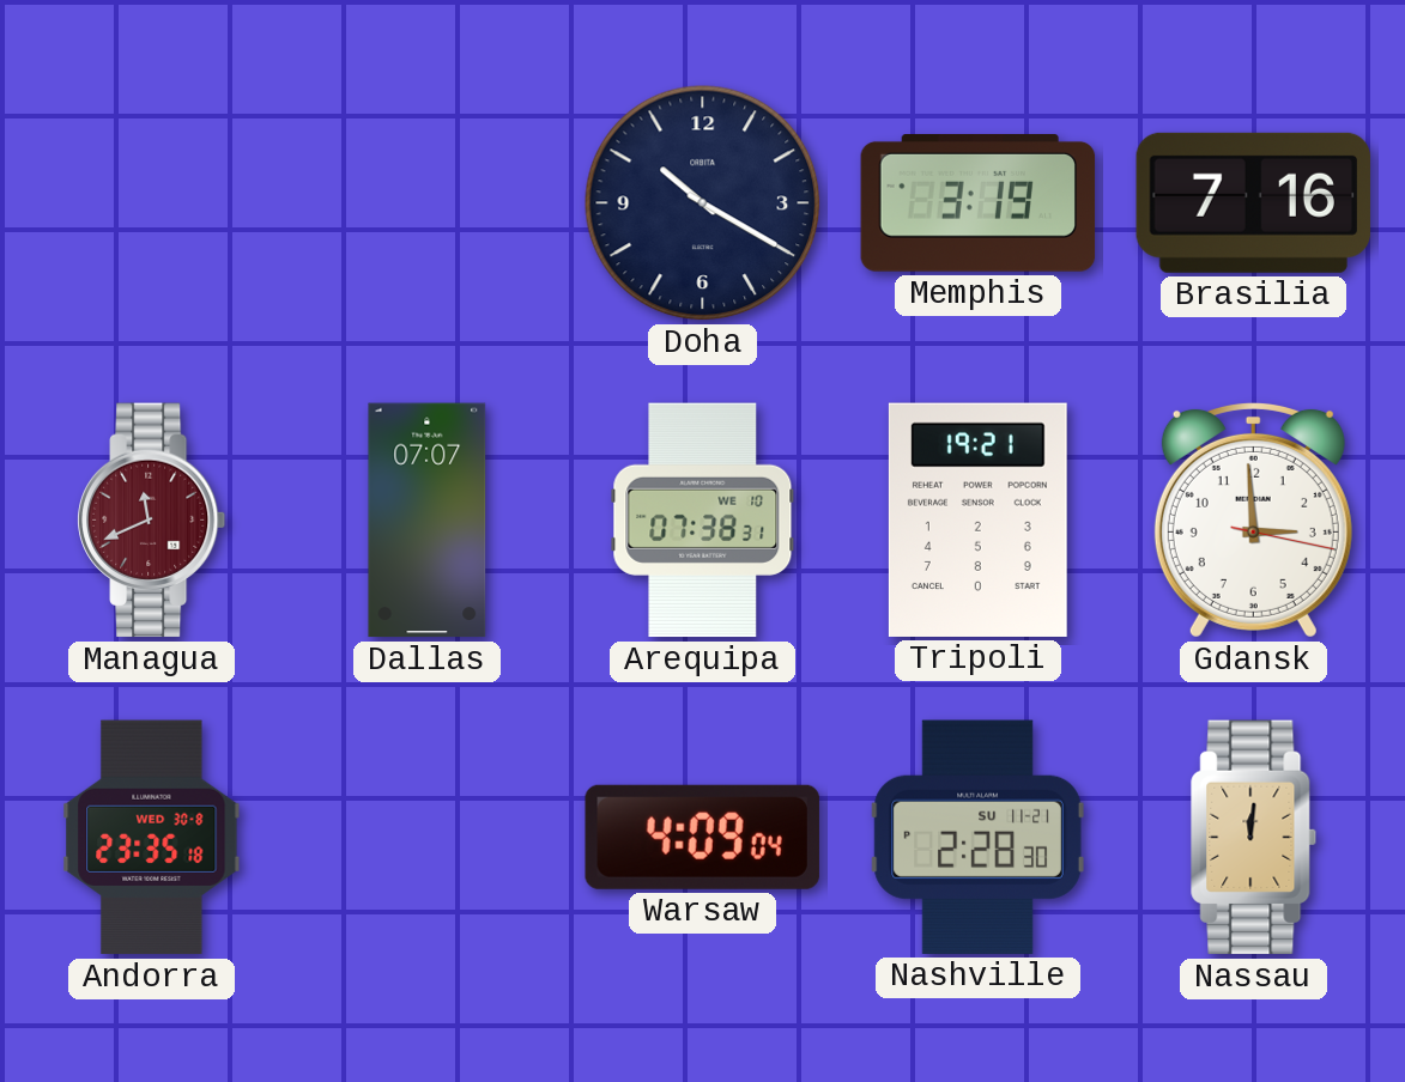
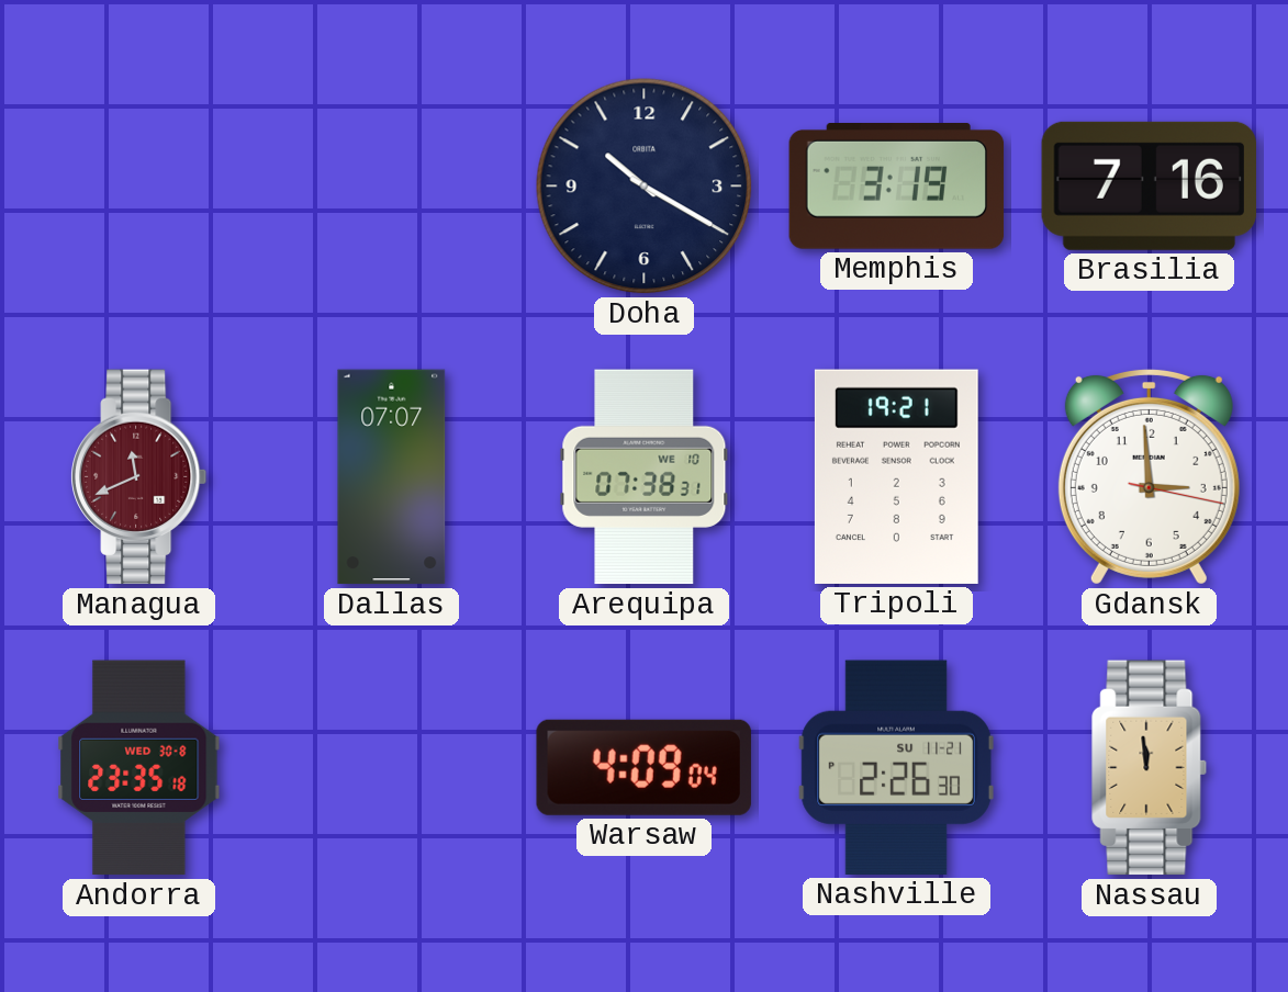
Nashville: 2:28 -> 2:26
Nassau: 12:01 -> 11:59
